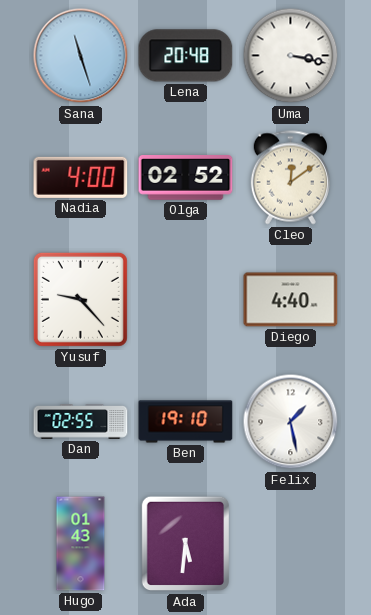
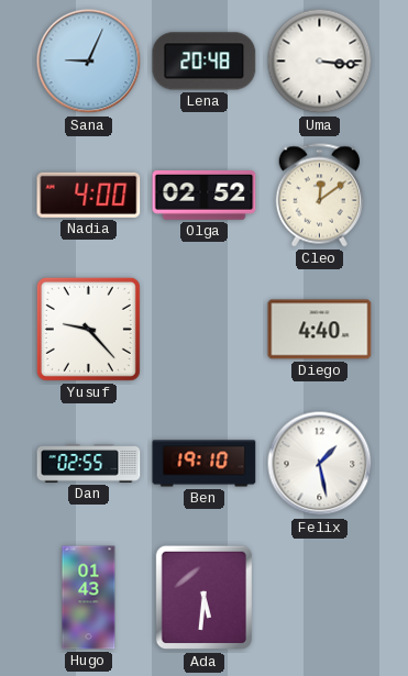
Sana: 11:27 -> 9:04
Uma: 3:17 -> 3:16
